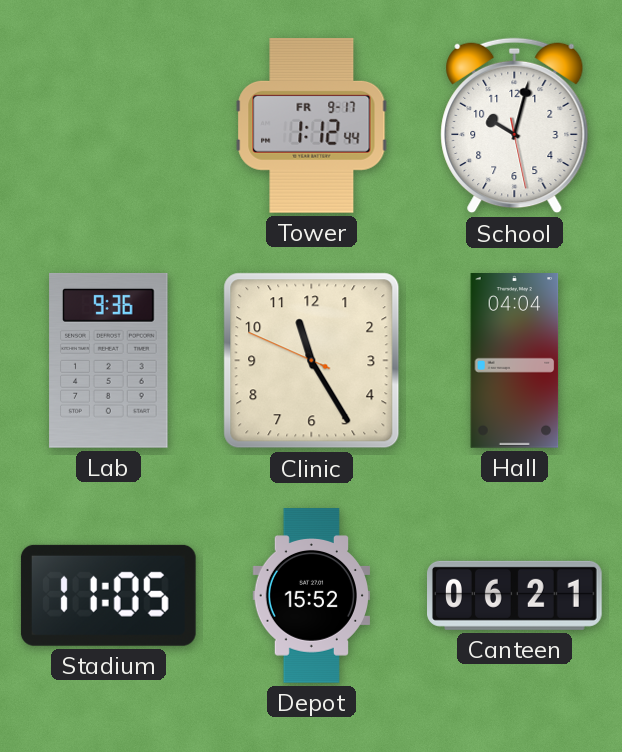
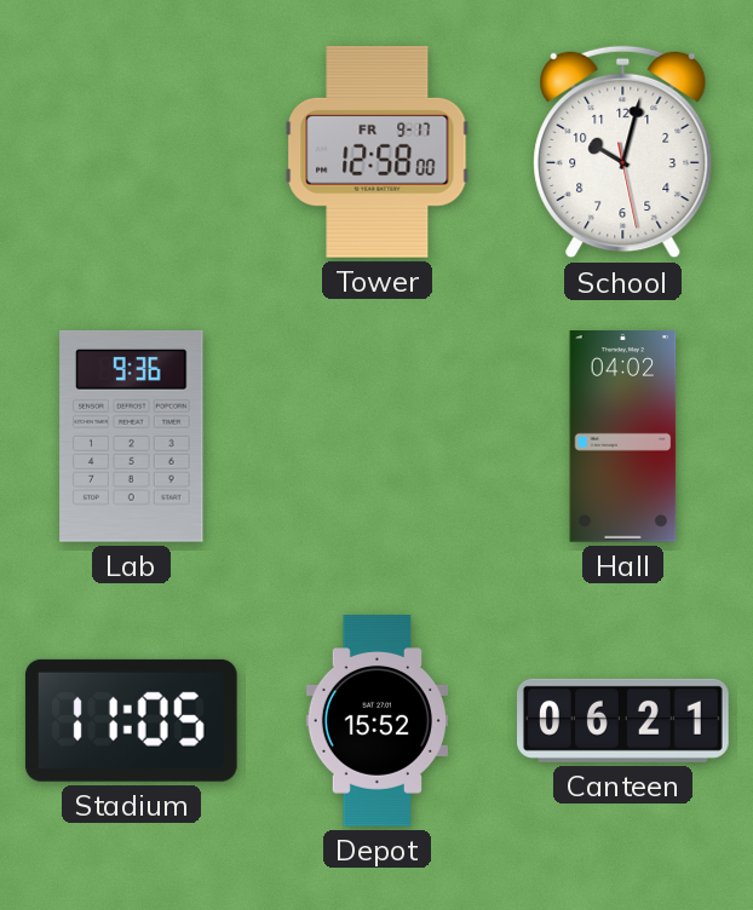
Tower: 1:12 -> 12:58
Clinic: 11:24 -> none
Hall: 04:04 -> 04:02
